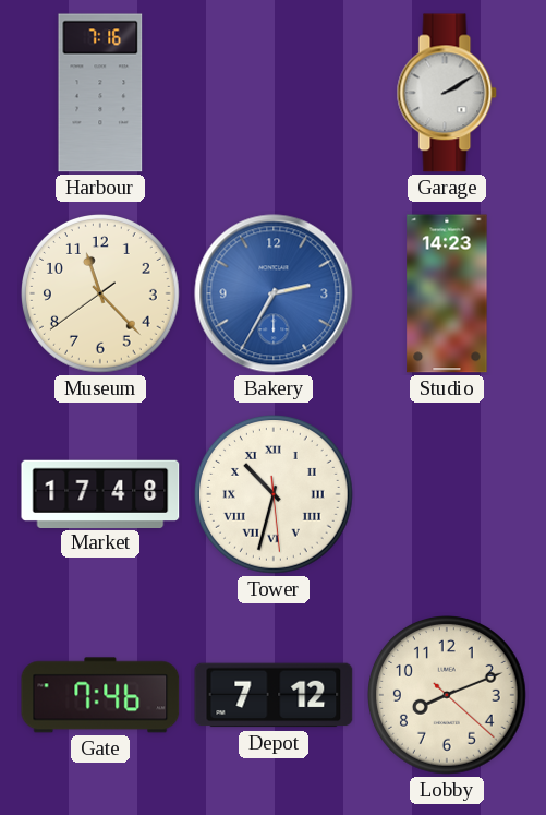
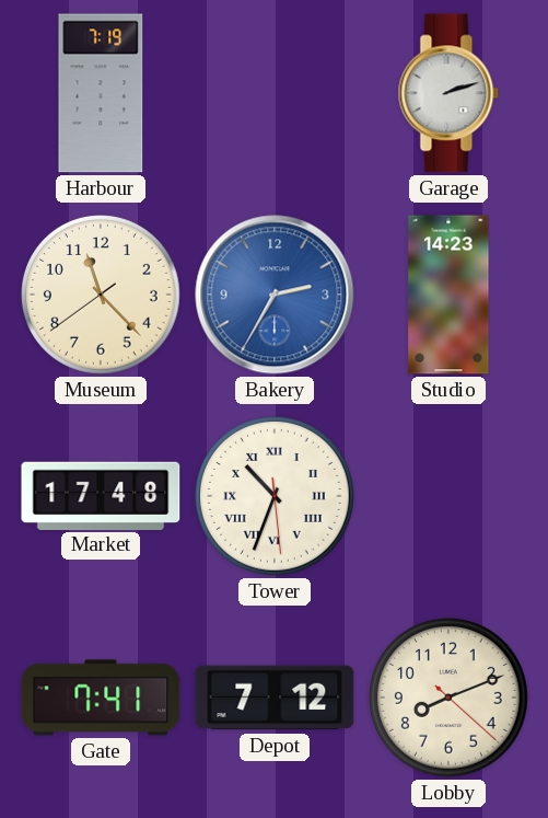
Harbour: 7:16 -> 7:19
Garage: 2:10 -> 2:12
Tower: 10:32 -> 10:33
Gate: 7:46 -> 7:41
